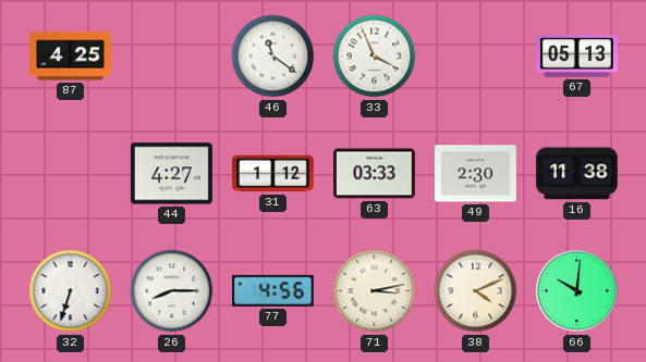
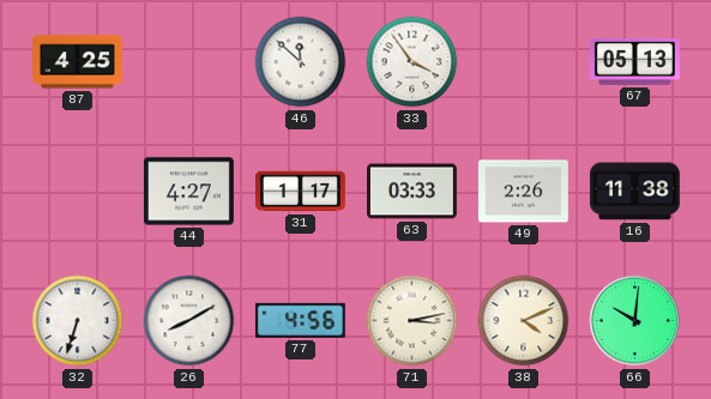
46: 11:21 -> 11:52
33: 3:56 -> 3:54
31: 1:12 -> 1:17
49: 2:30 -> 2:26
26: 8:15 -> 8:10
